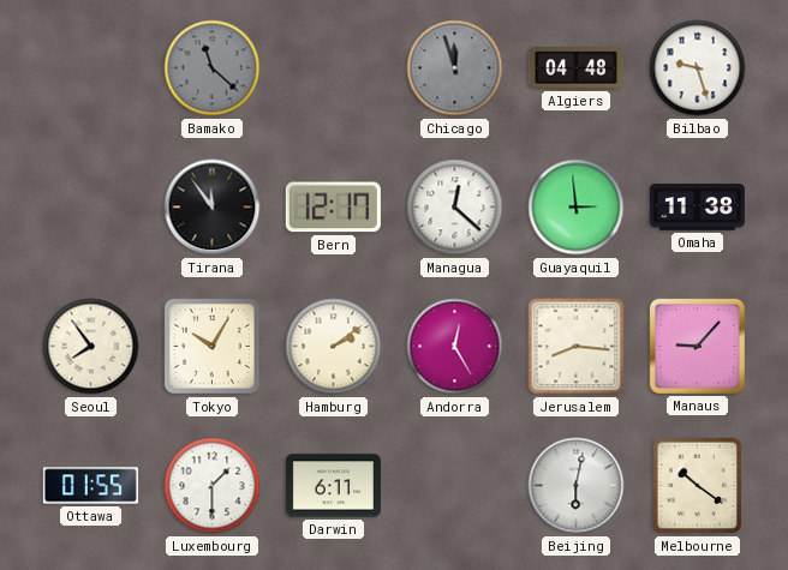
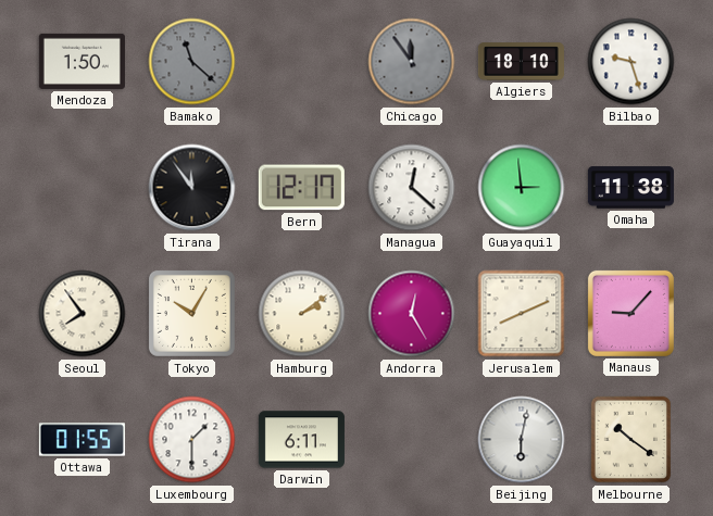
Mendoza: none -> 1:50
Chicago: 11:57 -> 11:54
Algiers: 04:48 -> 18:10
Jerusalem: 8:16 -> 8:11
